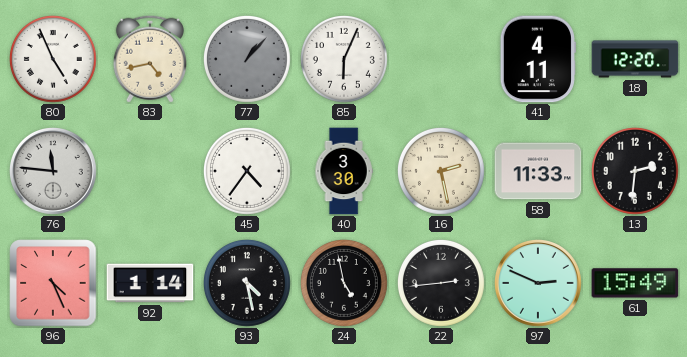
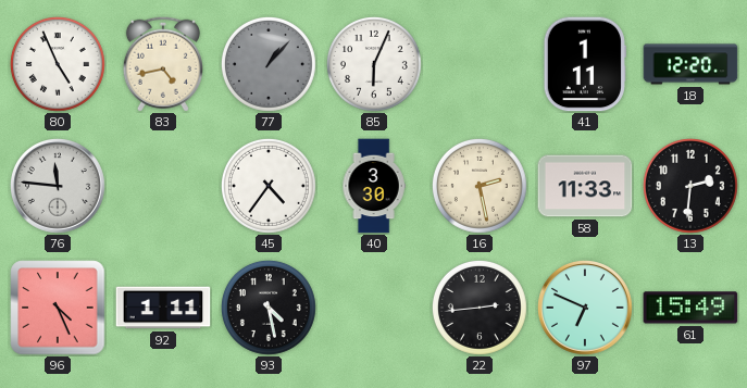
41: 4:11 -> 1:11
92: 1:14 -> 1:11
24: 4:58 -> none
97: 2:49 -> 6:49
